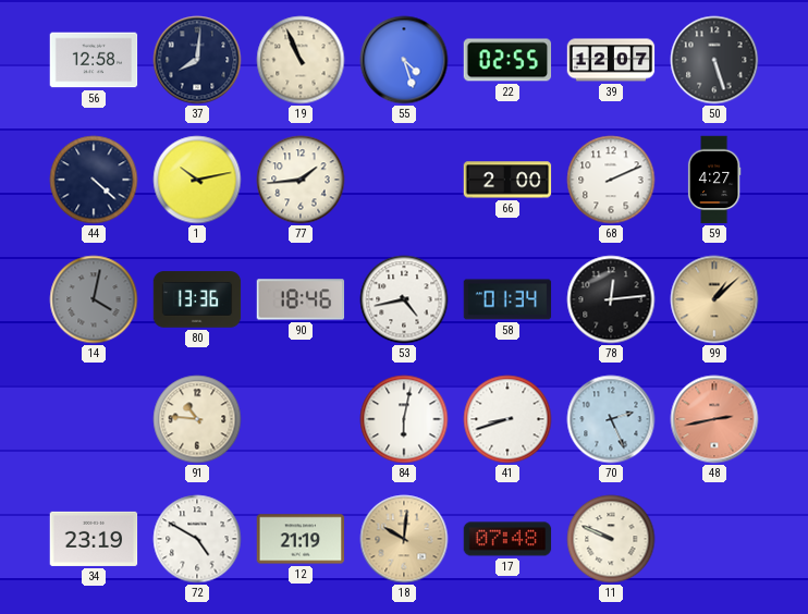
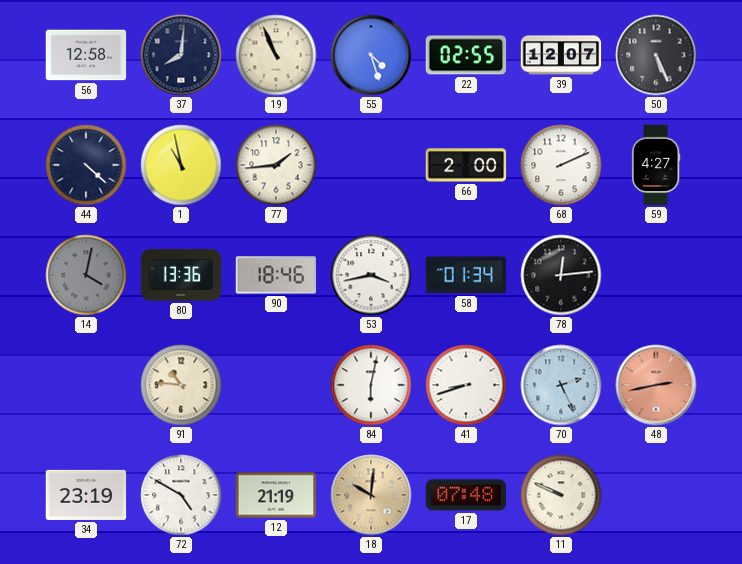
50: 5:27 -> 5:26
1: 10:13 -> 10:58
53: 4:43 -> 3:43
99: 1:08 -> none
